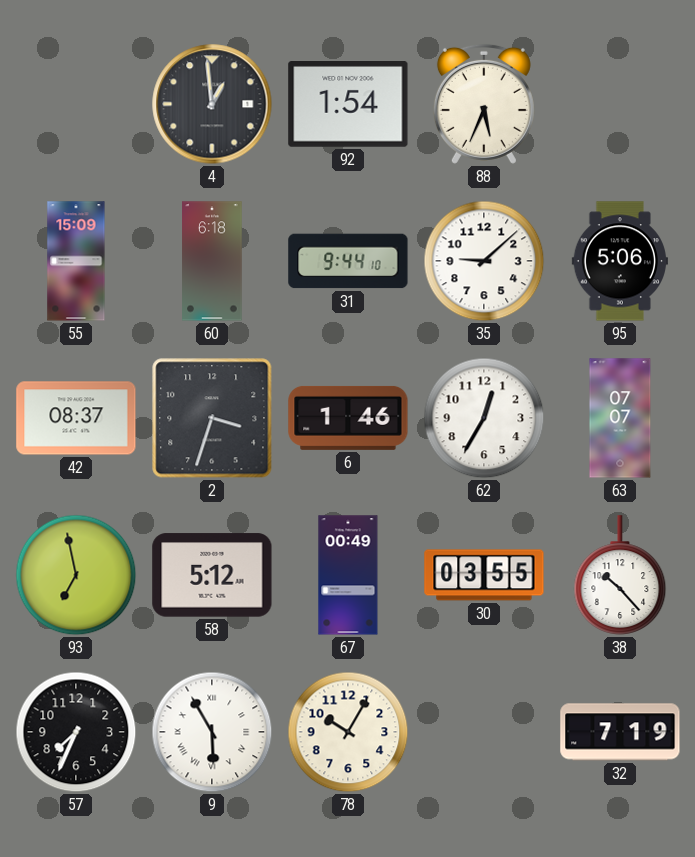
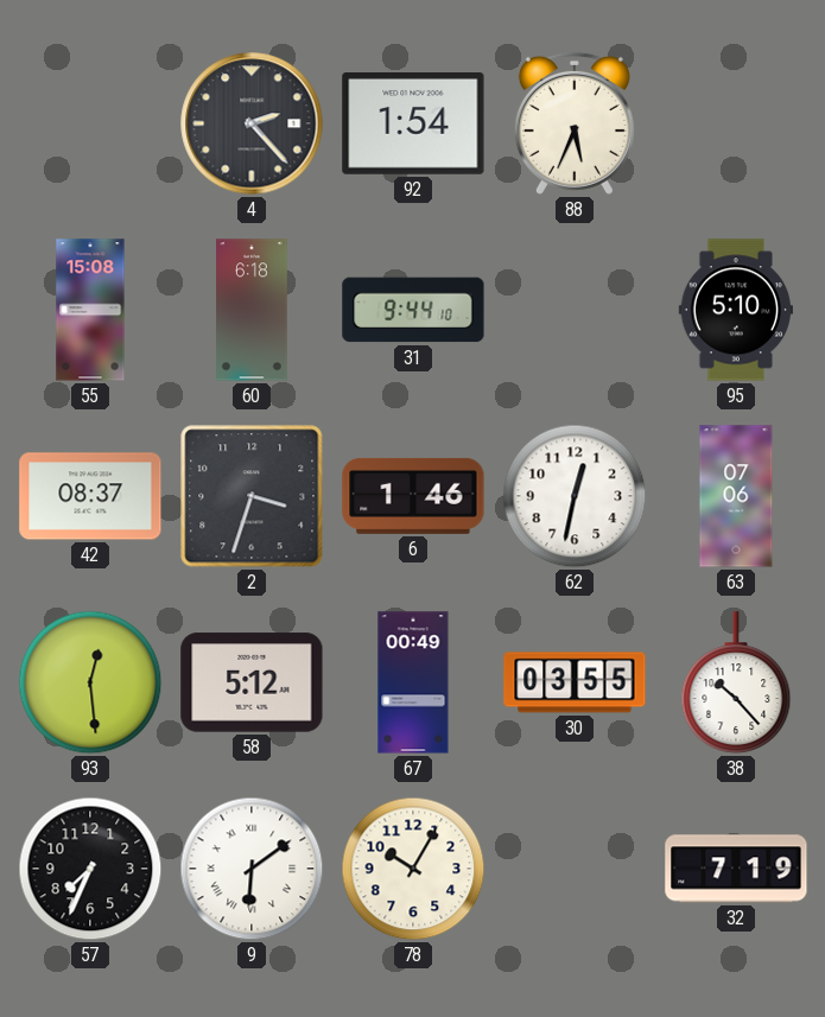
4: 12:59 -> 2:23
55: 15:09 -> 15:08
35: 9:08 -> none
95: 5:06 -> 5:10
62: 12:35 -> 12:32
63: 07:07 -> 07:06
93: 6:58 -> 12:29
9: 5:55 -> 6:09
